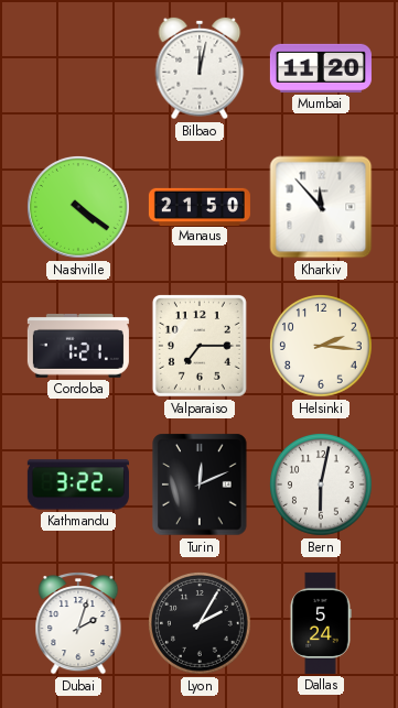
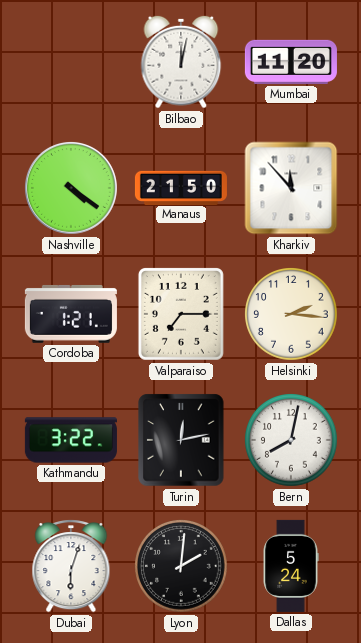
Turin: 12:11 -> 12:13
Bern: 6:02 -> 8:02
Dubai: 2:03 -> 6:03
Lyon: 2:05 -> 2:01
